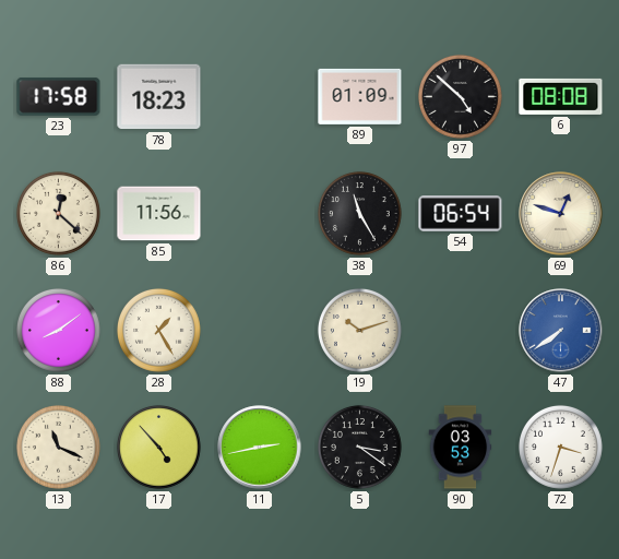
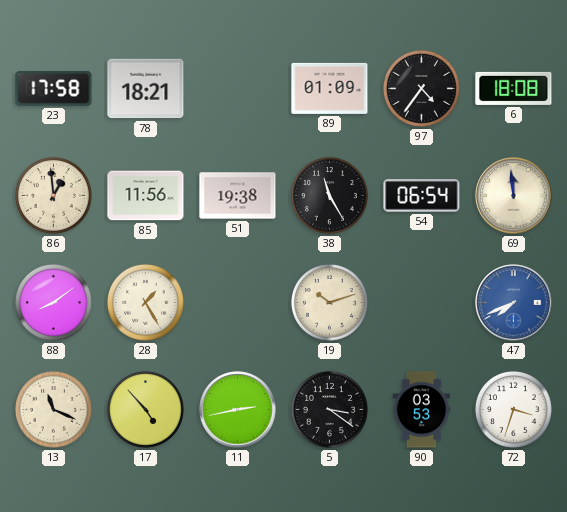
78: 18:23 -> 18:21
97: 4:52 -> 4:36
6: 08:08 -> 18:08
86: 12:22 -> 12:59
51: none -> 19:38
69: 12:48 -> 11:59
47: 7:39 -> 7:41
